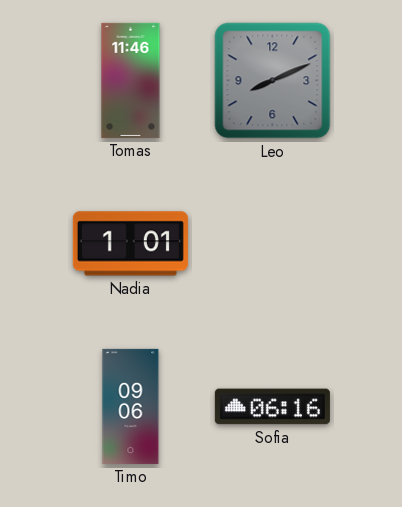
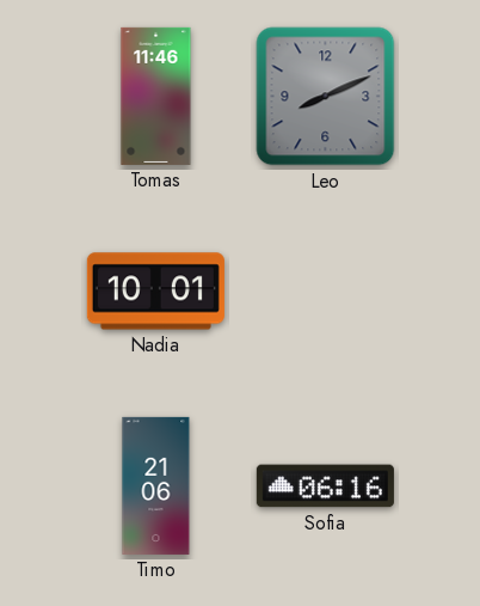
Nadia: 1:01 -> 10:01
Timo: 09:06 -> 21:06
